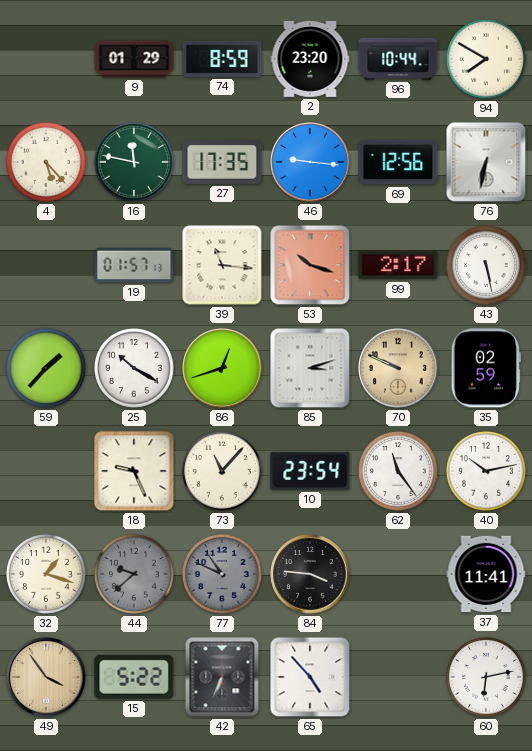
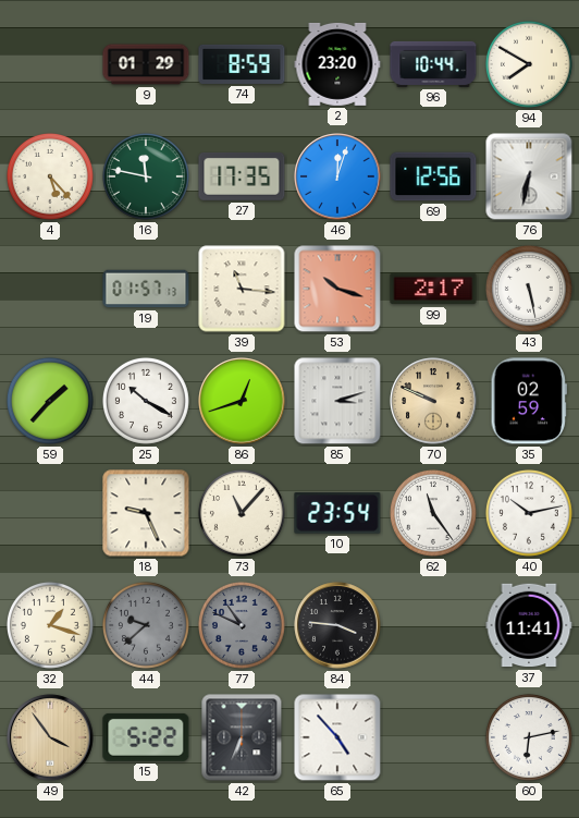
46: 9:16 -> 12:03
